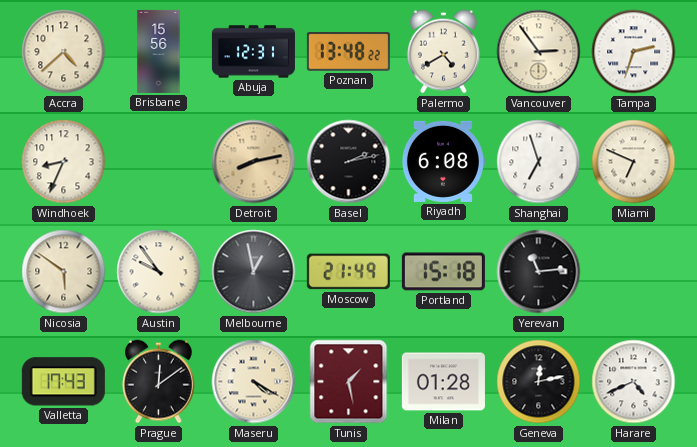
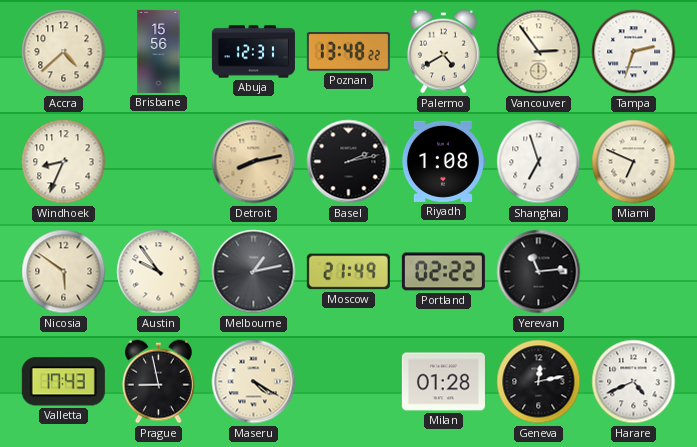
Riyadh: 6:08 -> 1:08
Melbourne: 12:58 -> 1:13
Portland: 15:18 -> 02:22
Prague: 12:09 -> 8:58
Tunis: 1:28 -> none
